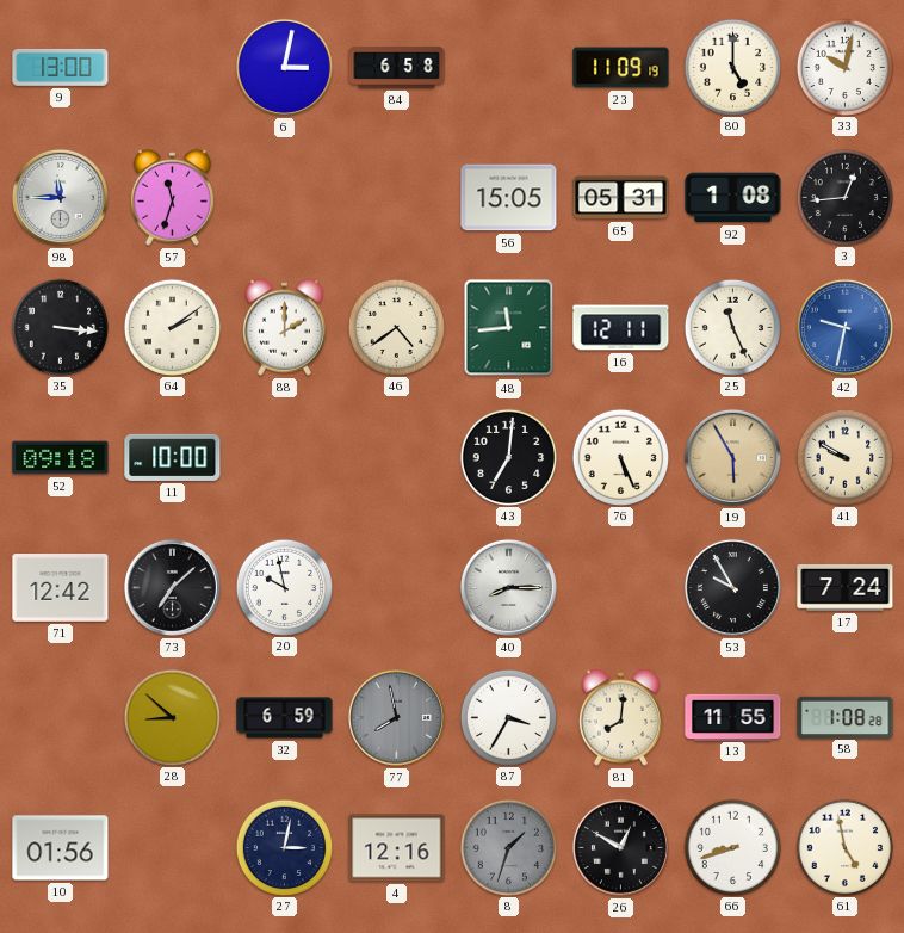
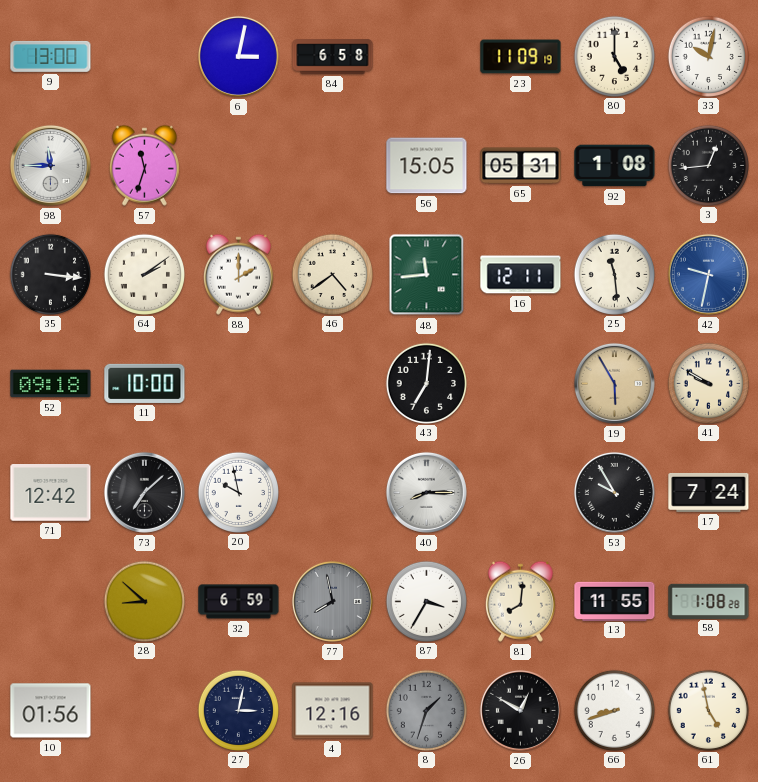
25: 11:26 -> 11:29
76: 5:26 -> none
